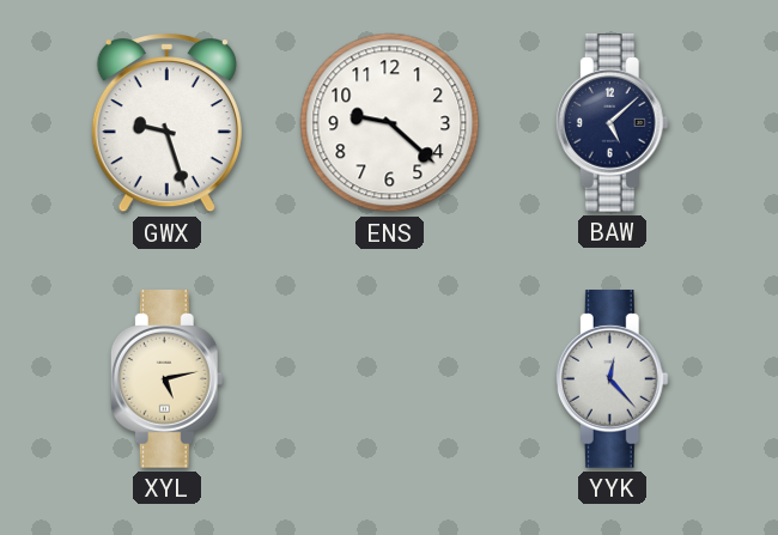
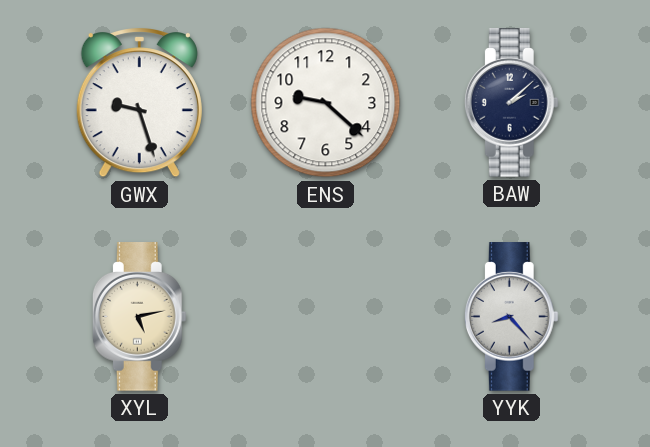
BAW: 5:08 -> 2:08
YYK: 12:23 -> 8:23
